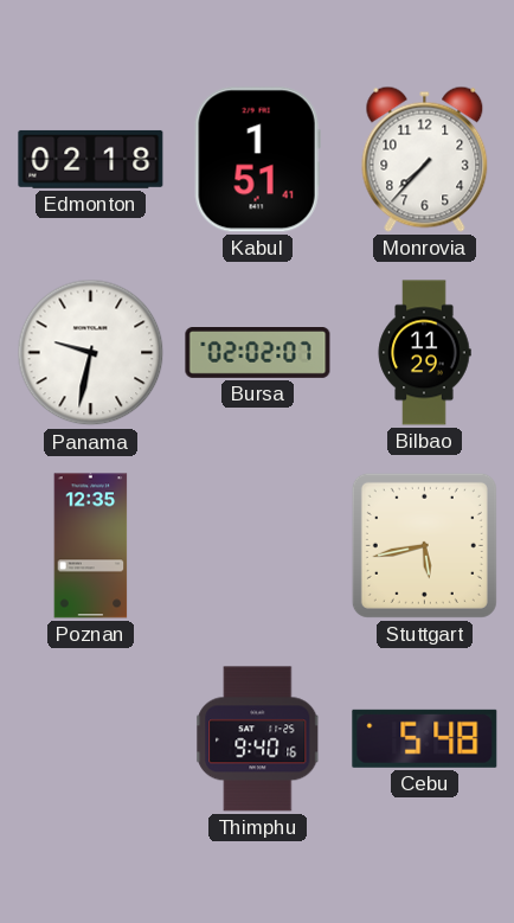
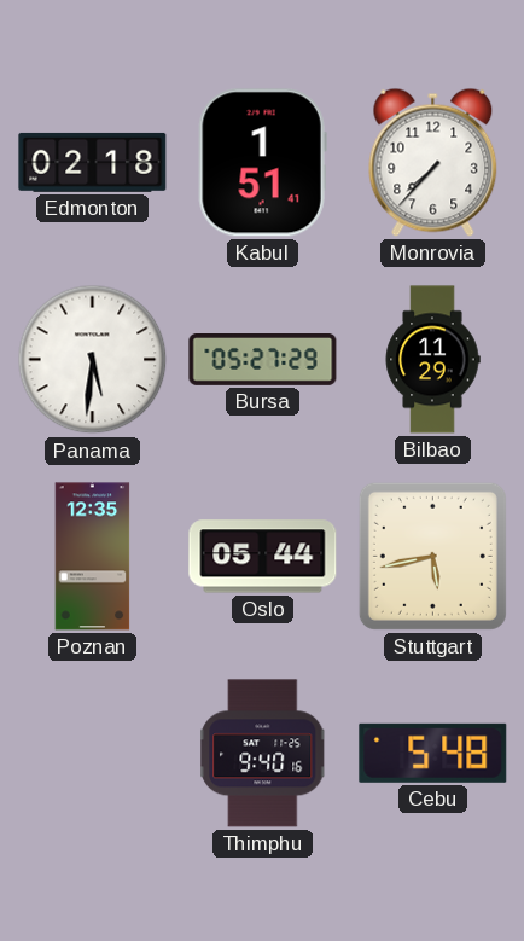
Panama: 9:32 -> 5:31
Bursa: 02:02 -> 05:27
Oslo: none -> 05:44
